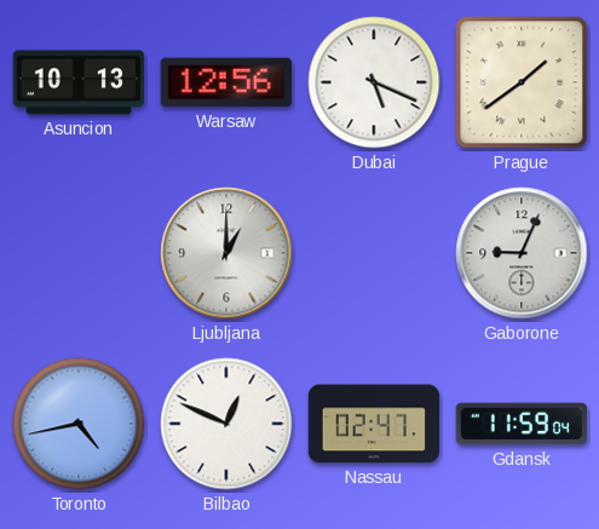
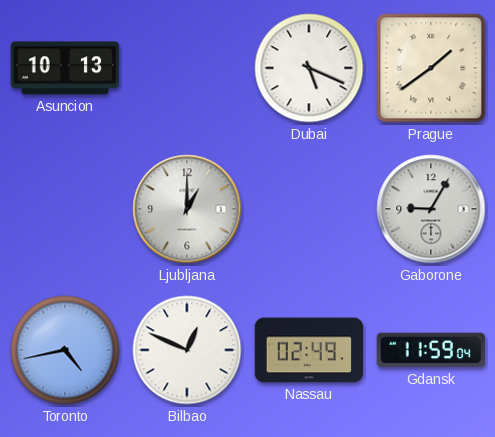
Warsaw: 12:56 -> none
Gaborone: 9:04 -> 9:05
Nassau: 02:47 -> 02:49
